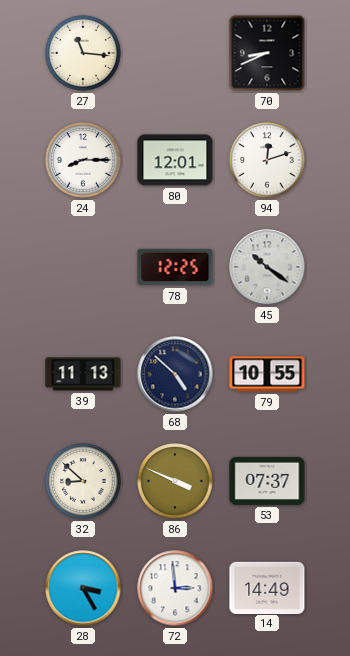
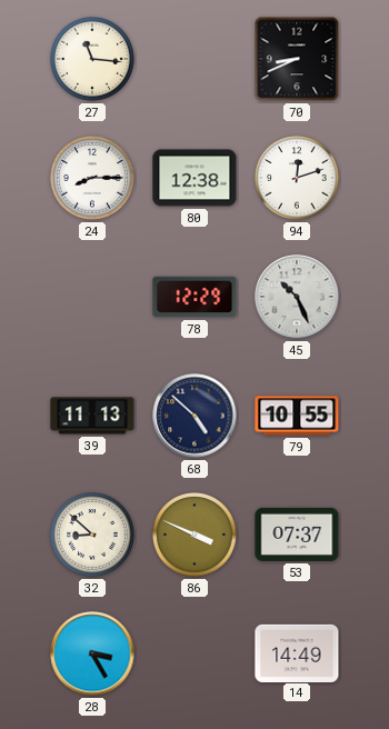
80: 12:01 -> 12:38
78: 12:25 -> 12:29
45: 10:21 -> 10:26
72: 2:59 -> none
